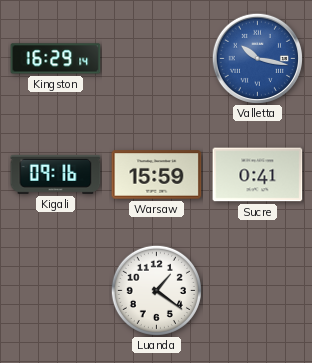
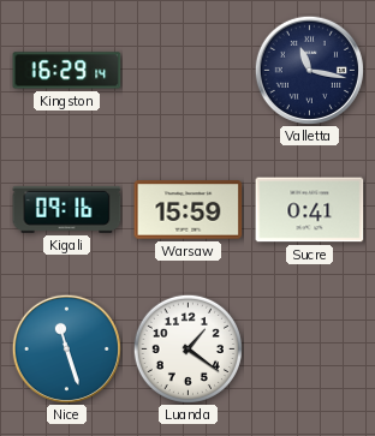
Valletta: 10:17 -> 11:17
Valletta dial: blue -> navy
Nice: none -> 11:27
